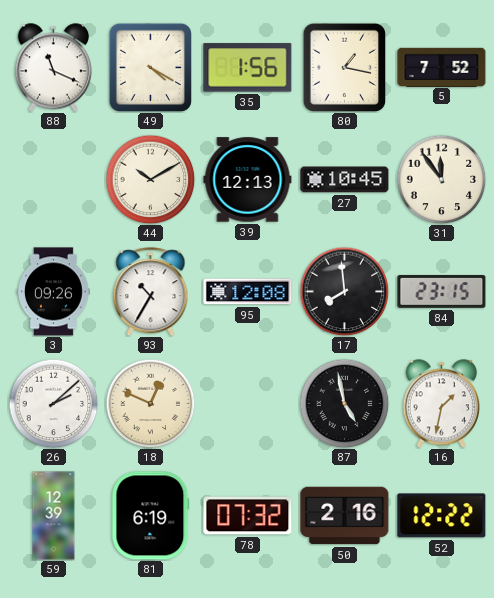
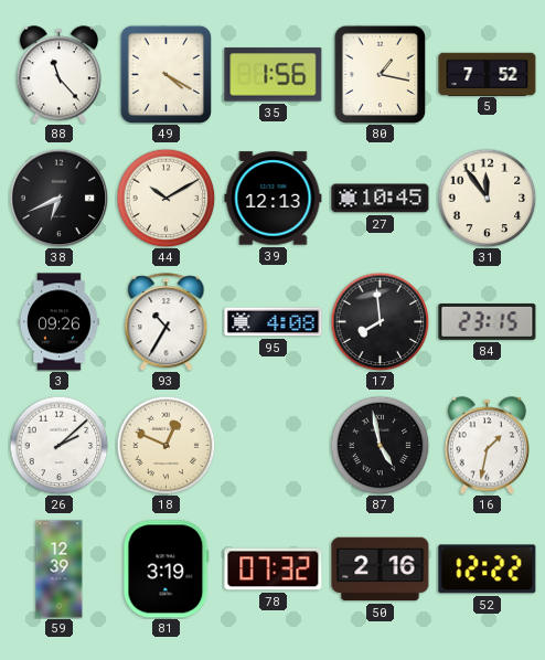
88: 11:19 -> 11:23
38: none -> 6:41
95: 12:08 -> 4:08
81: 6:19 -> 3:19
